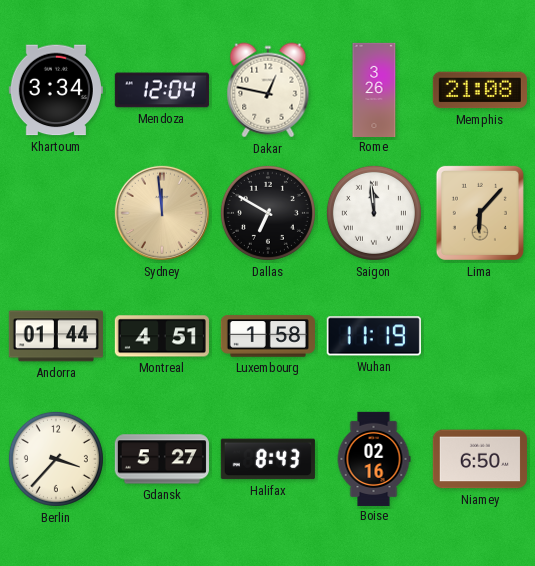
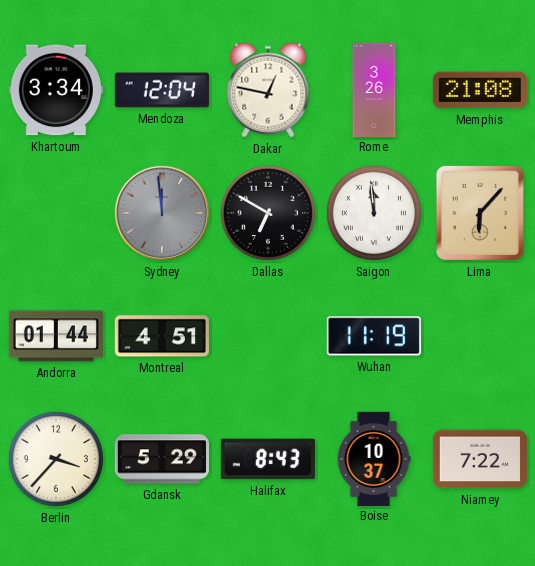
Sydney dial: champagne -> grey
Luxembourg: 1:58 -> none
Gdansk: 5:27 -> 5:29
Boise: 02:16 -> 10:37
Niamey: 6:50 -> 7:22
